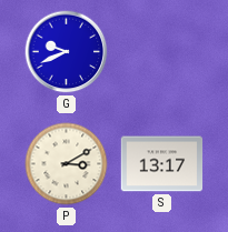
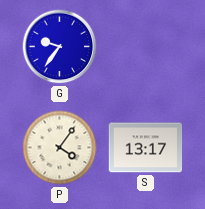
G: 9:41 -> 9:36
P: 3:10 -> 4:06
